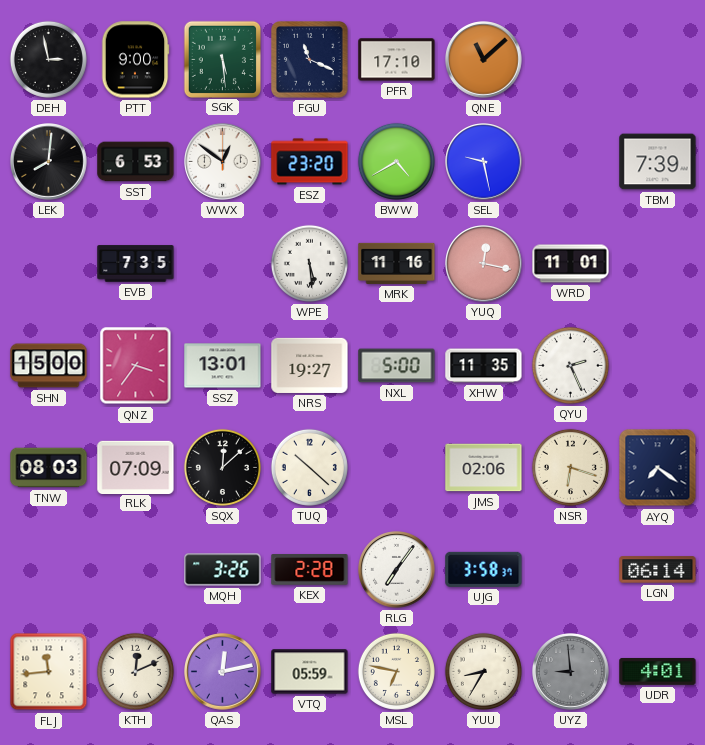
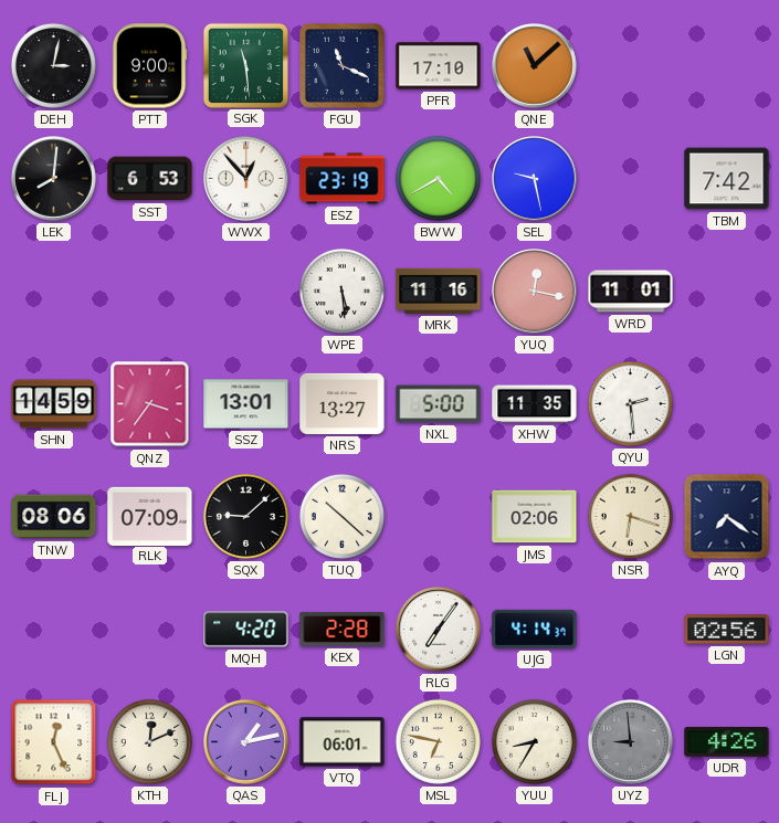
DEH: 2:58 -> 3:02
SGK: 5:29 -> 11:29
WWX: 12:51 -> 12:53
ESZ: 23:20 -> 23:19
TBM: 7:39 -> 7:42
EVB: 7:35 -> none
SHN: 15:00 -> 14:59
NRS: 19:27 -> 13:27
QYU: 2:26 -> 2:29
TNW: 08:03 -> 08:06
SQX: 12:08 -> 9:08
MQH: 3:26 -> 4:20
UJG: 3:58 -> 4:14
LGN: 06:14 -> 02:56
FLJ: 11:44 -> 12:26
QAS: 12:13 -> 1:13
VTQ: 05:59 -> 06:01
UDR: 4:01 -> 4:26
